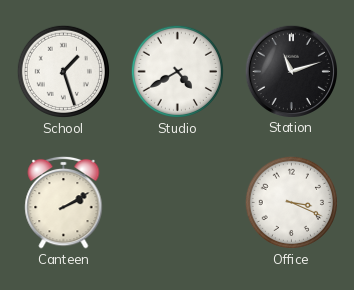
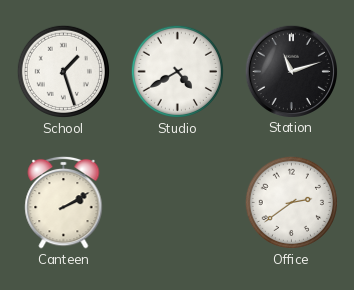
Office: 3:19 -> 2:39
